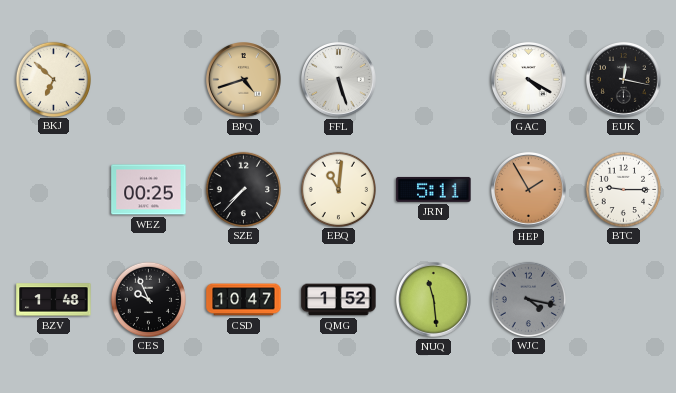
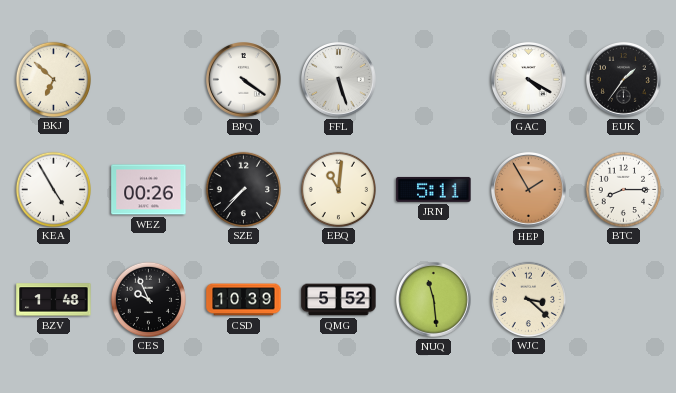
BPQ: 4:42 -> 4:21
BPQ dial: champagne -> white
EUK: 12:17 -> 1:36
KEA: none -> 4:55
WEZ: 00:25 -> 00:26
BTC: 9:15 -> 8:15
CSD: 10:47 -> 10:39
QMG: 1:52 -> 5:52
WJC: 4:17 -> 3:22
WJC dial: grey -> cream
